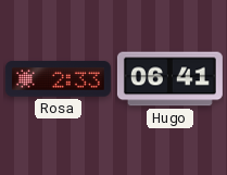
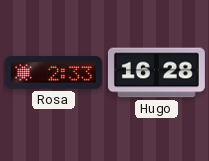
Hugo: 06:41 -> 16:28
